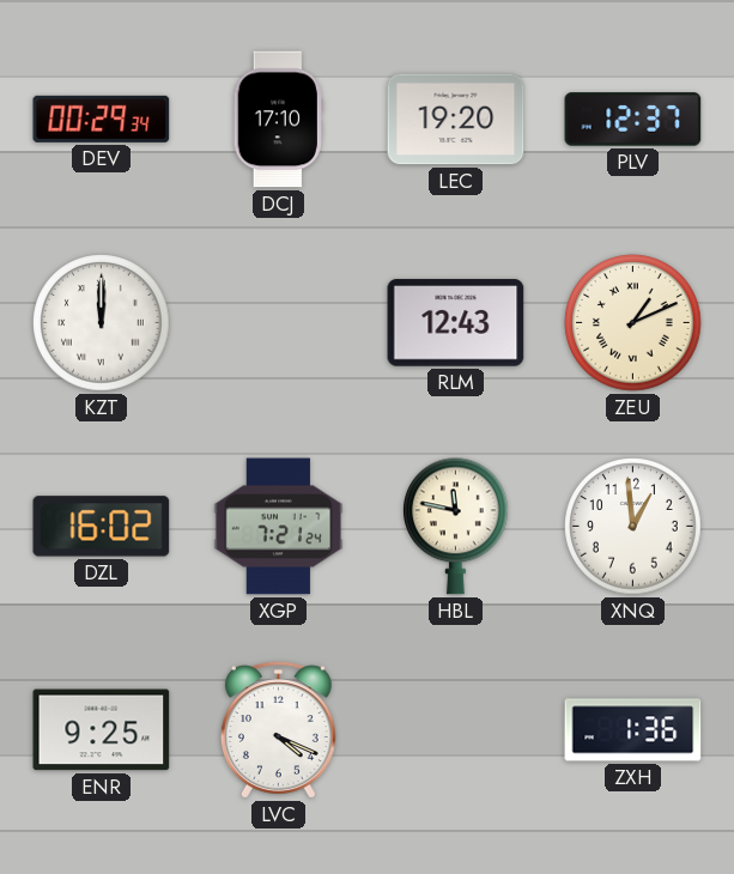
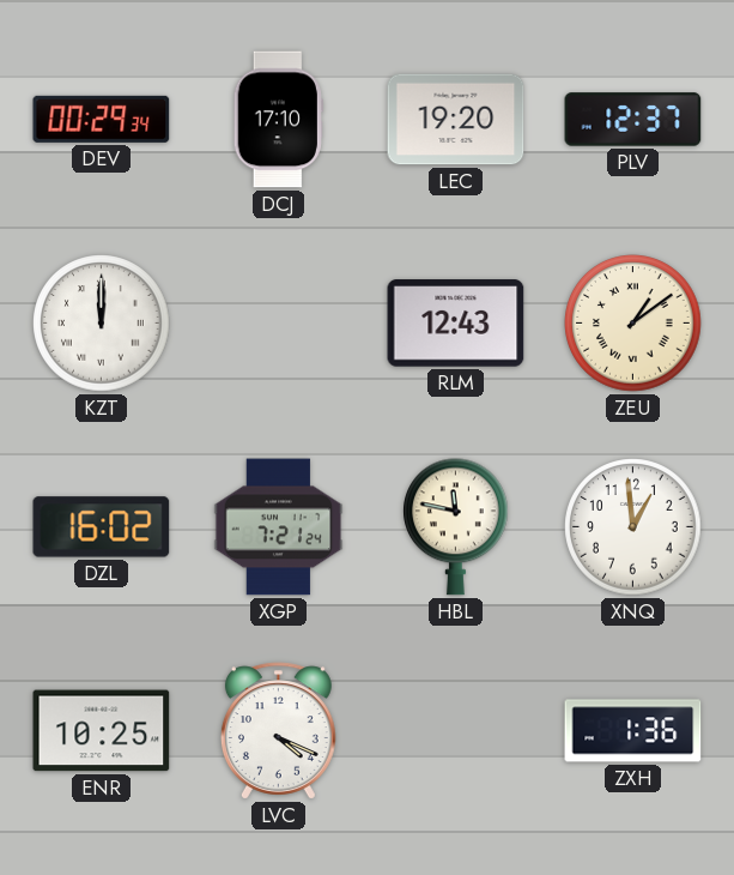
ZEU: 1:11 -> 1:09
ENR: 9:25 -> 10:25
